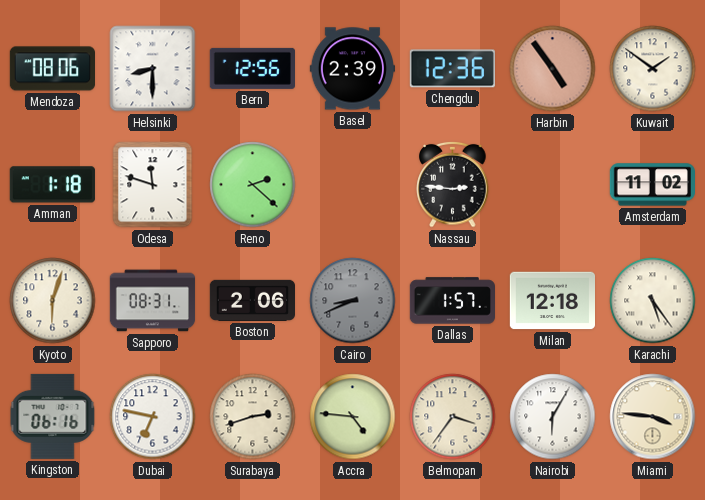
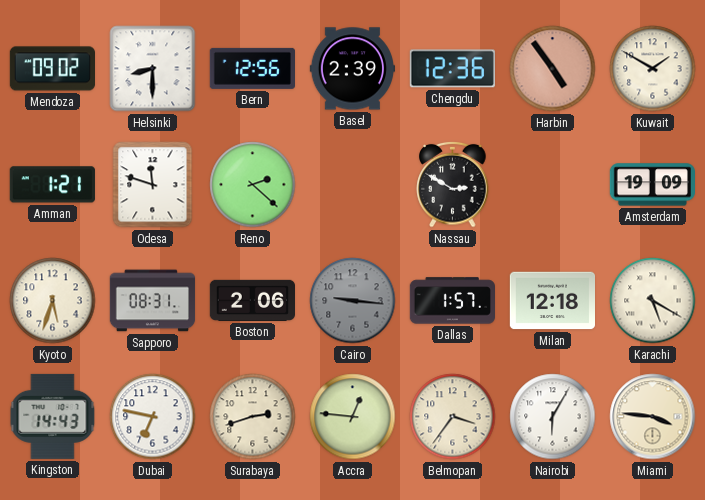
Mendoza: 08:06 -> 09:02
Kuwait: 1:51 -> 1:50
Amman: 1:18 -> 1:21
Nassau: 2:46 -> 2:50
Amsterdam: 11:02 -> 19:09
Kyoto: 6:03 -> 5:33
Cairo: 8:41 -> 9:16
Karachi: 5:24 -> 5:20
Kingston: 06:16 -> 14:43
Accra: 4:46 -> 12:46
